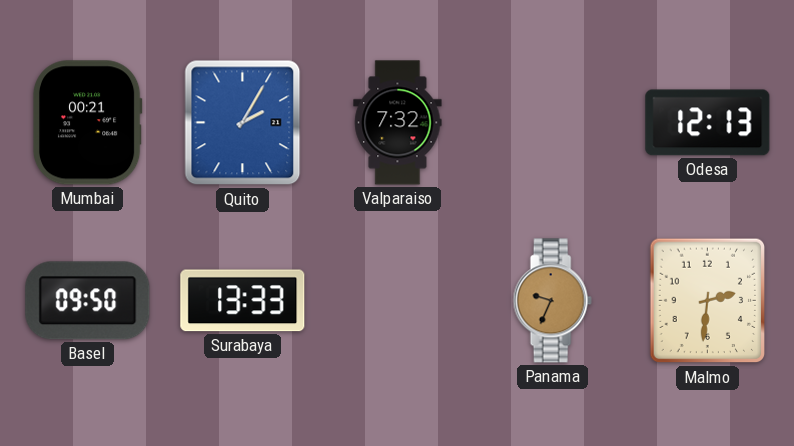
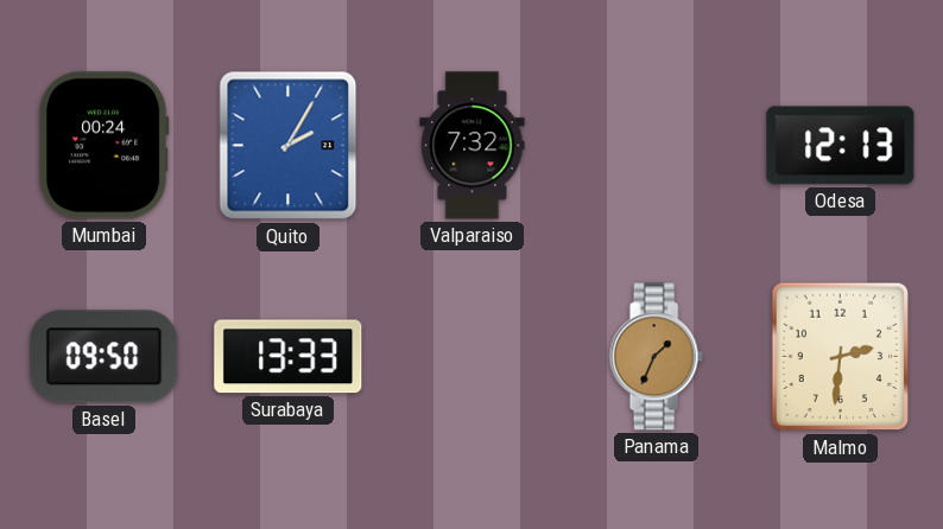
Mumbai: 00:21 -> 00:24
Panama: 9:34 -> 1:34
